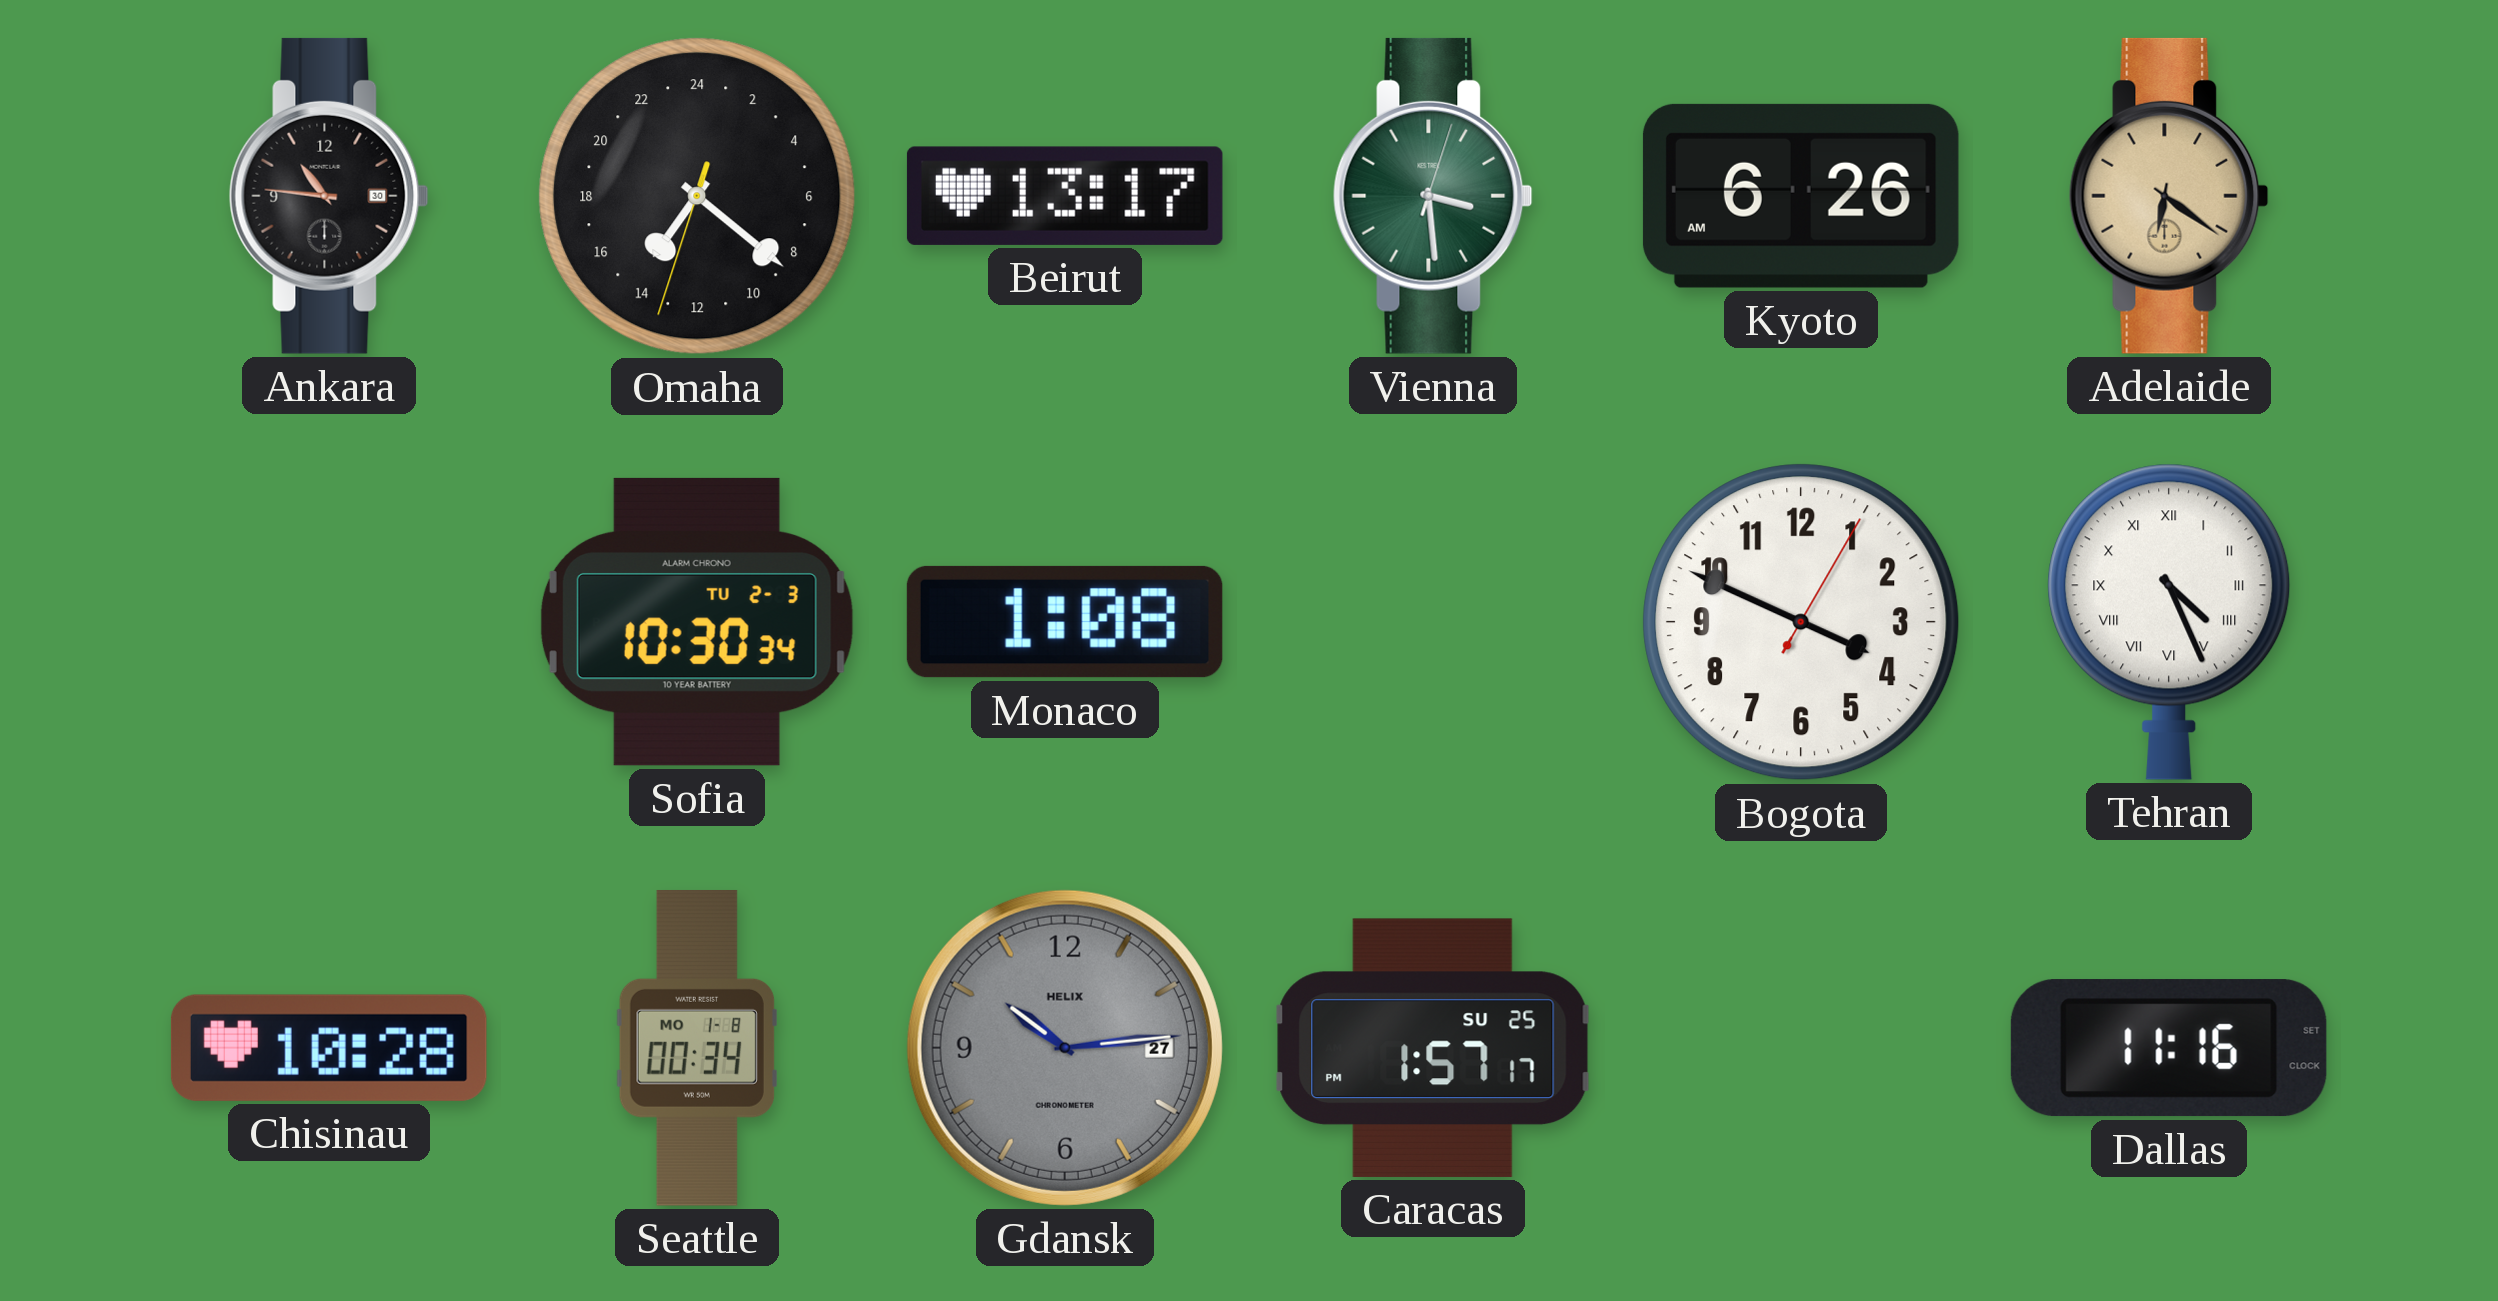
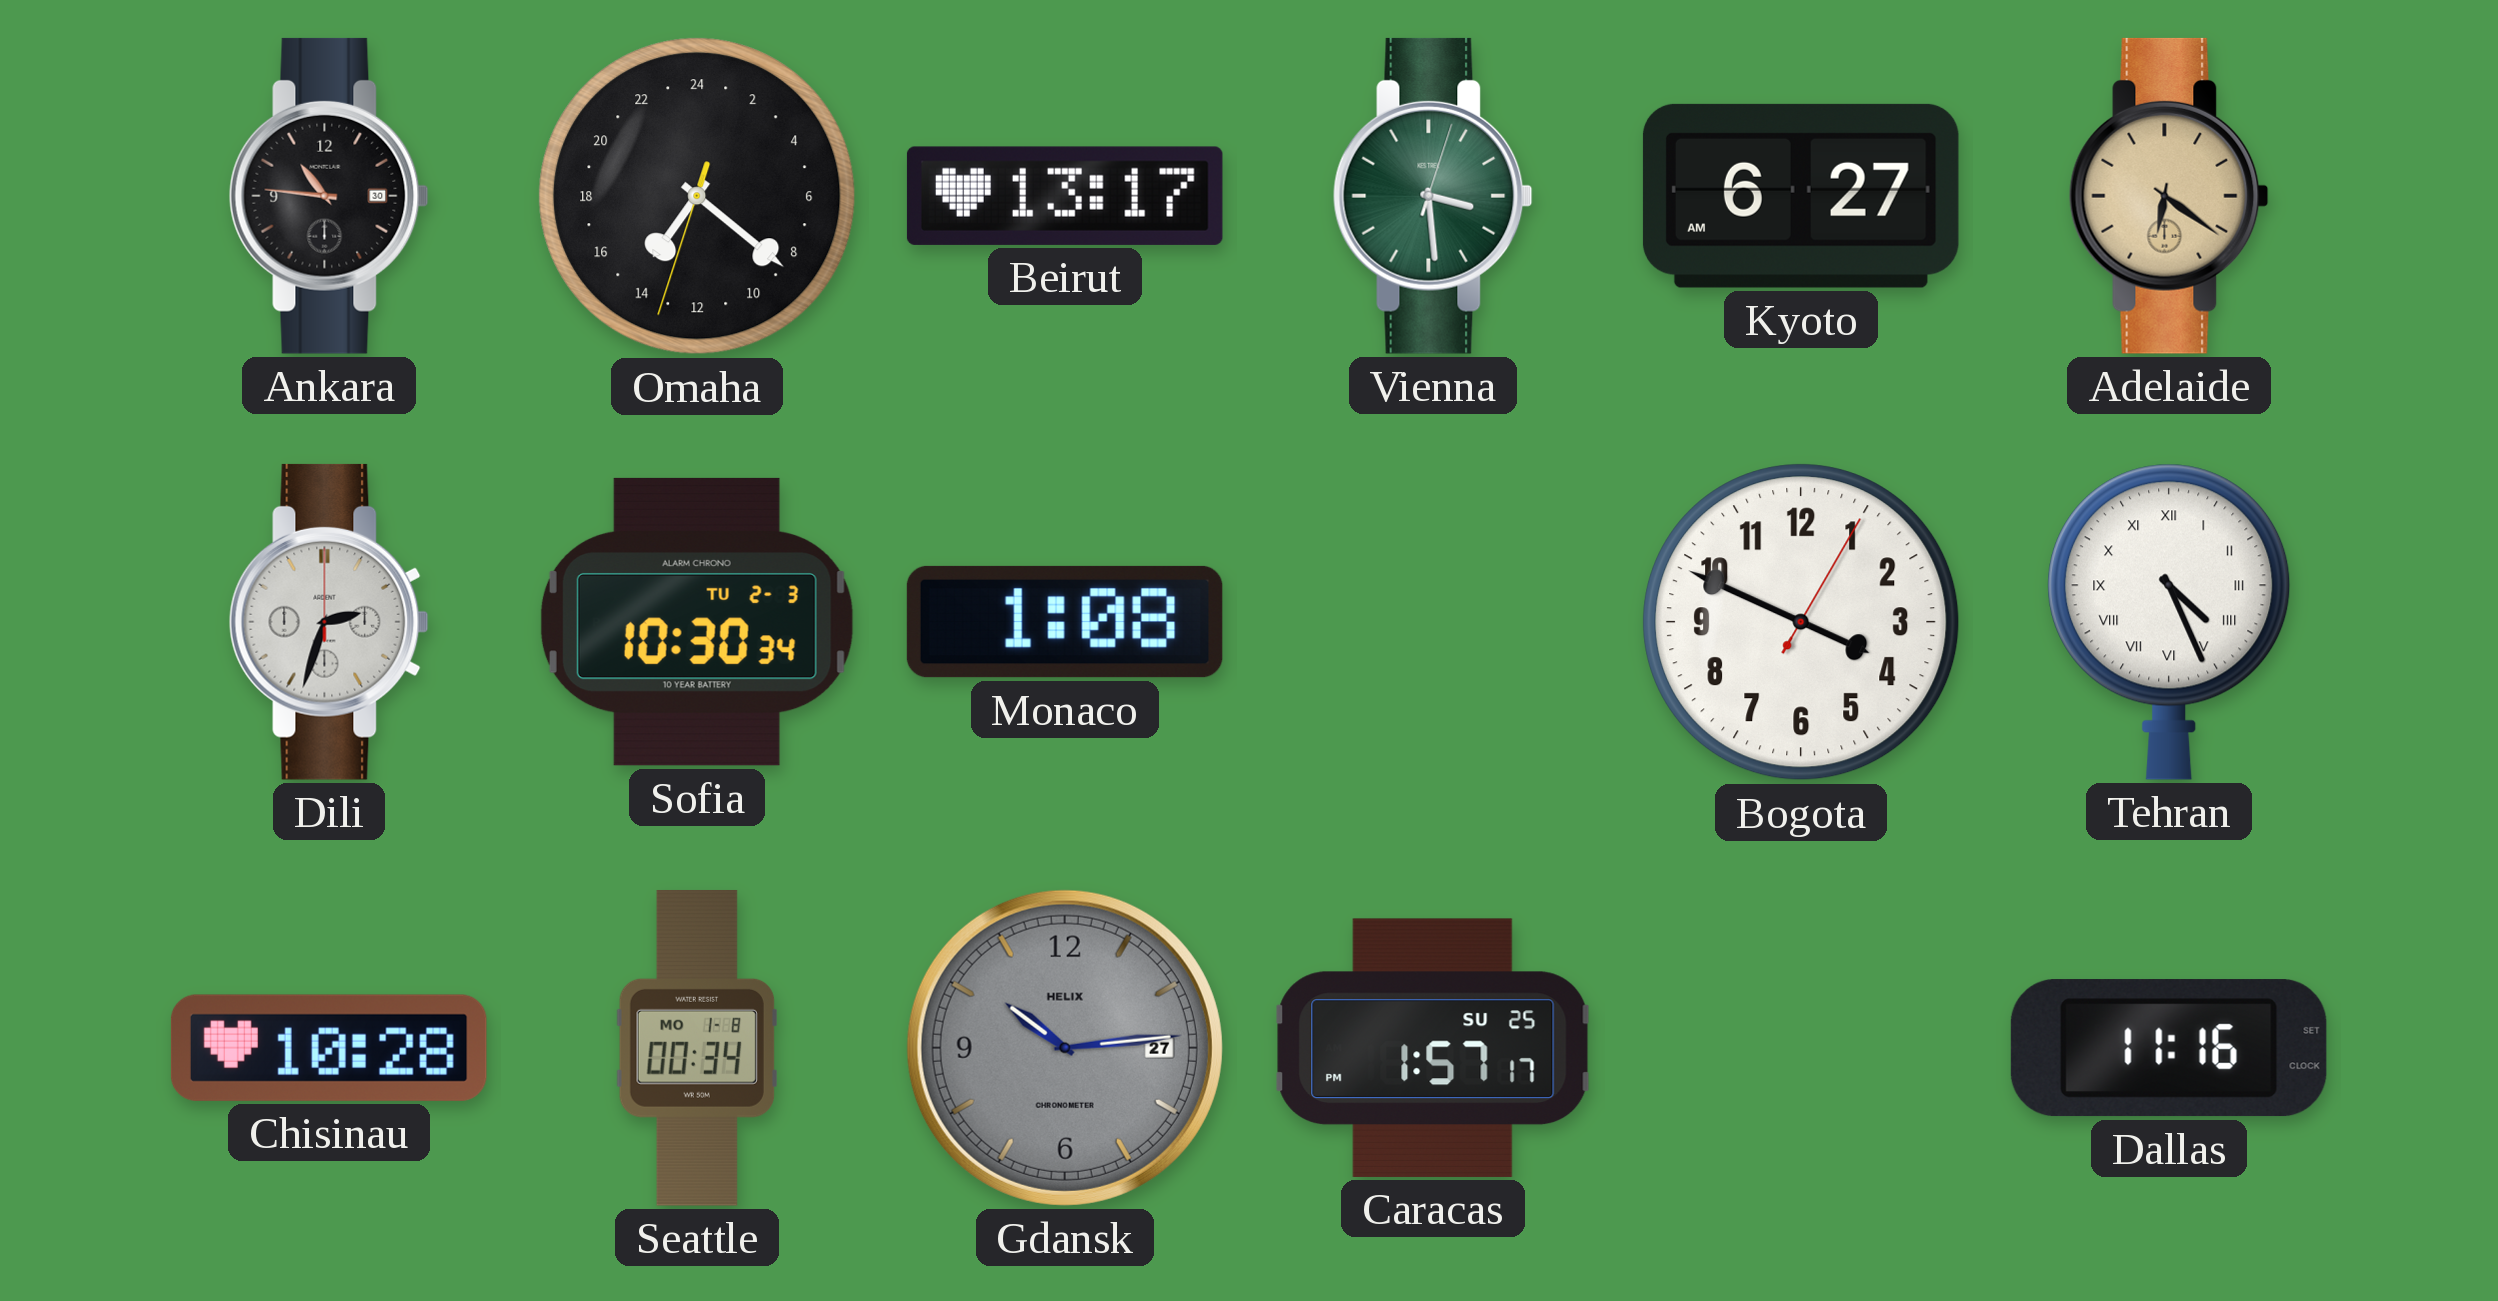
Kyoto: 6:26 -> 6:27
Dili: none -> 2:33
